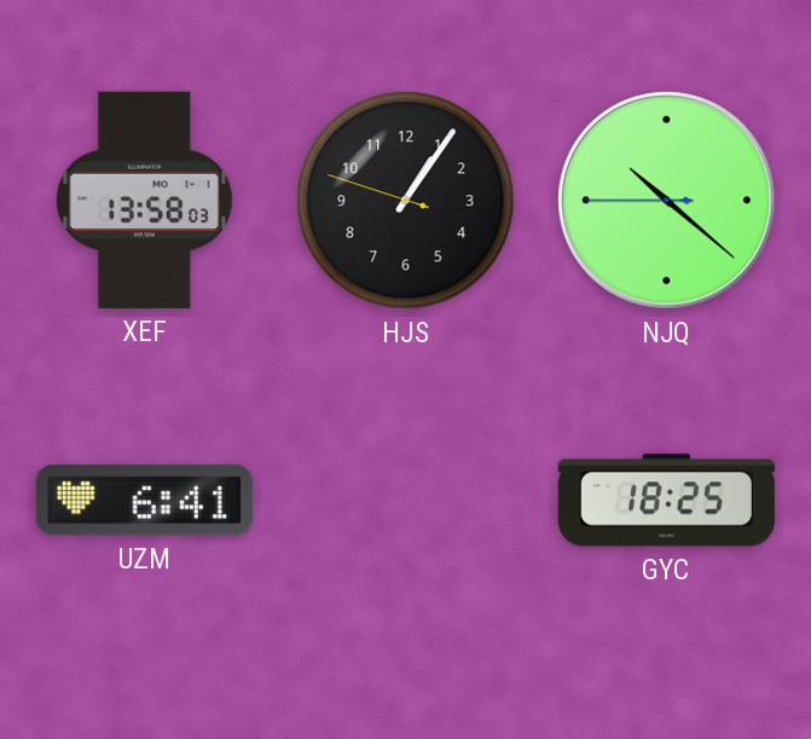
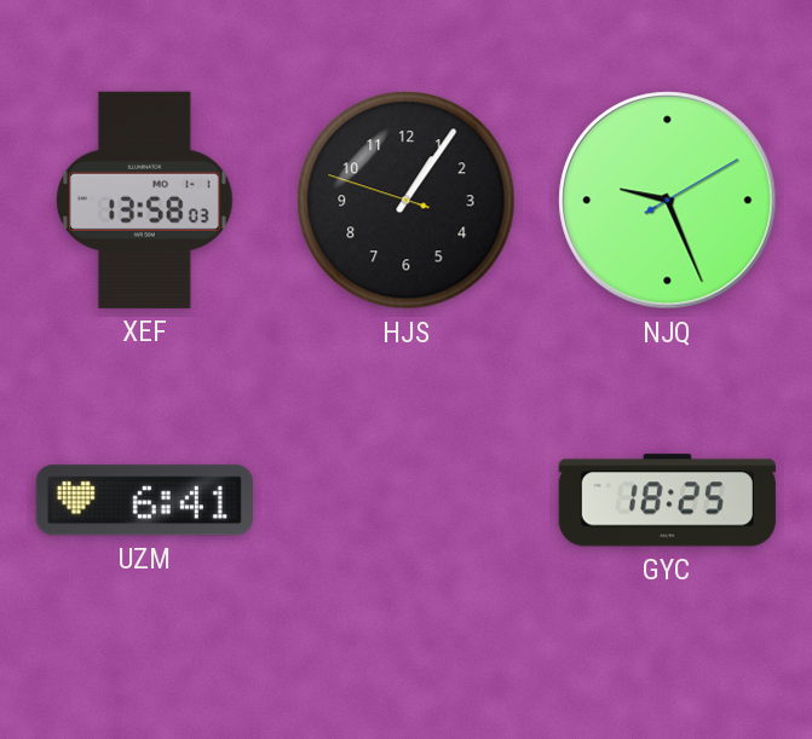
NJQ: 10:21 -> 9:26
